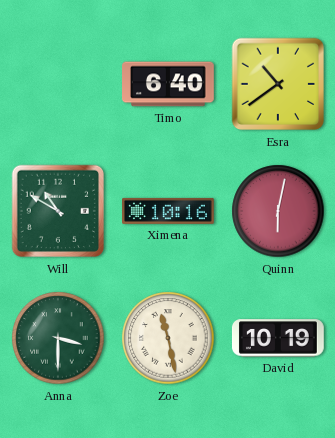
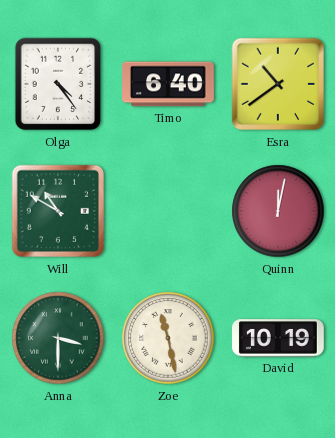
Olga: none -> 4:24
Ximena: 10:16 -> none
Quinn: 6:02 -> 12:02
